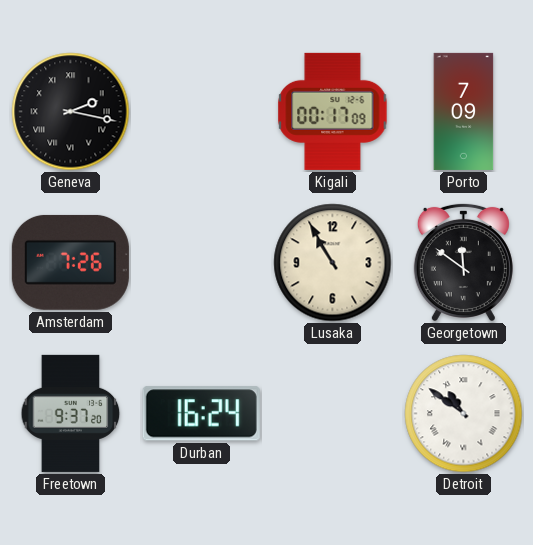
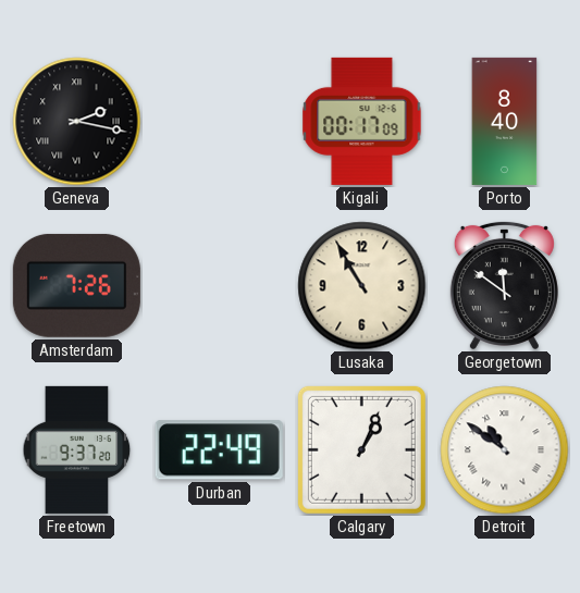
Porto: 7:09 -> 8:40
Durban: 16:24 -> 22:49
Calgary: none -> 1:04
